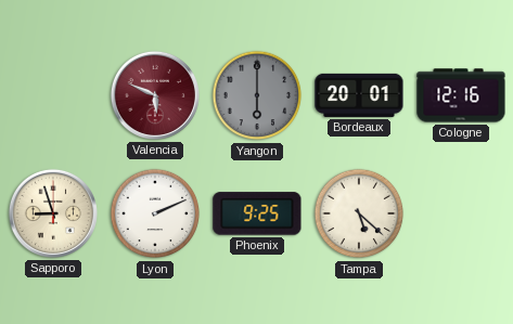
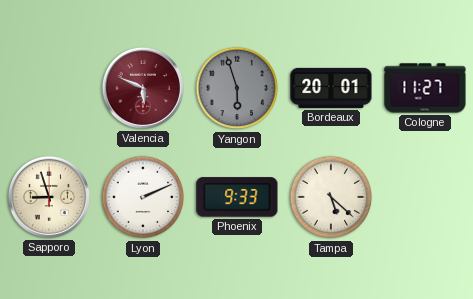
Yangon: 6:00 -> 5:57
Cologne: 12:16 -> 11:27
Phoenix: 9:25 -> 9:33
